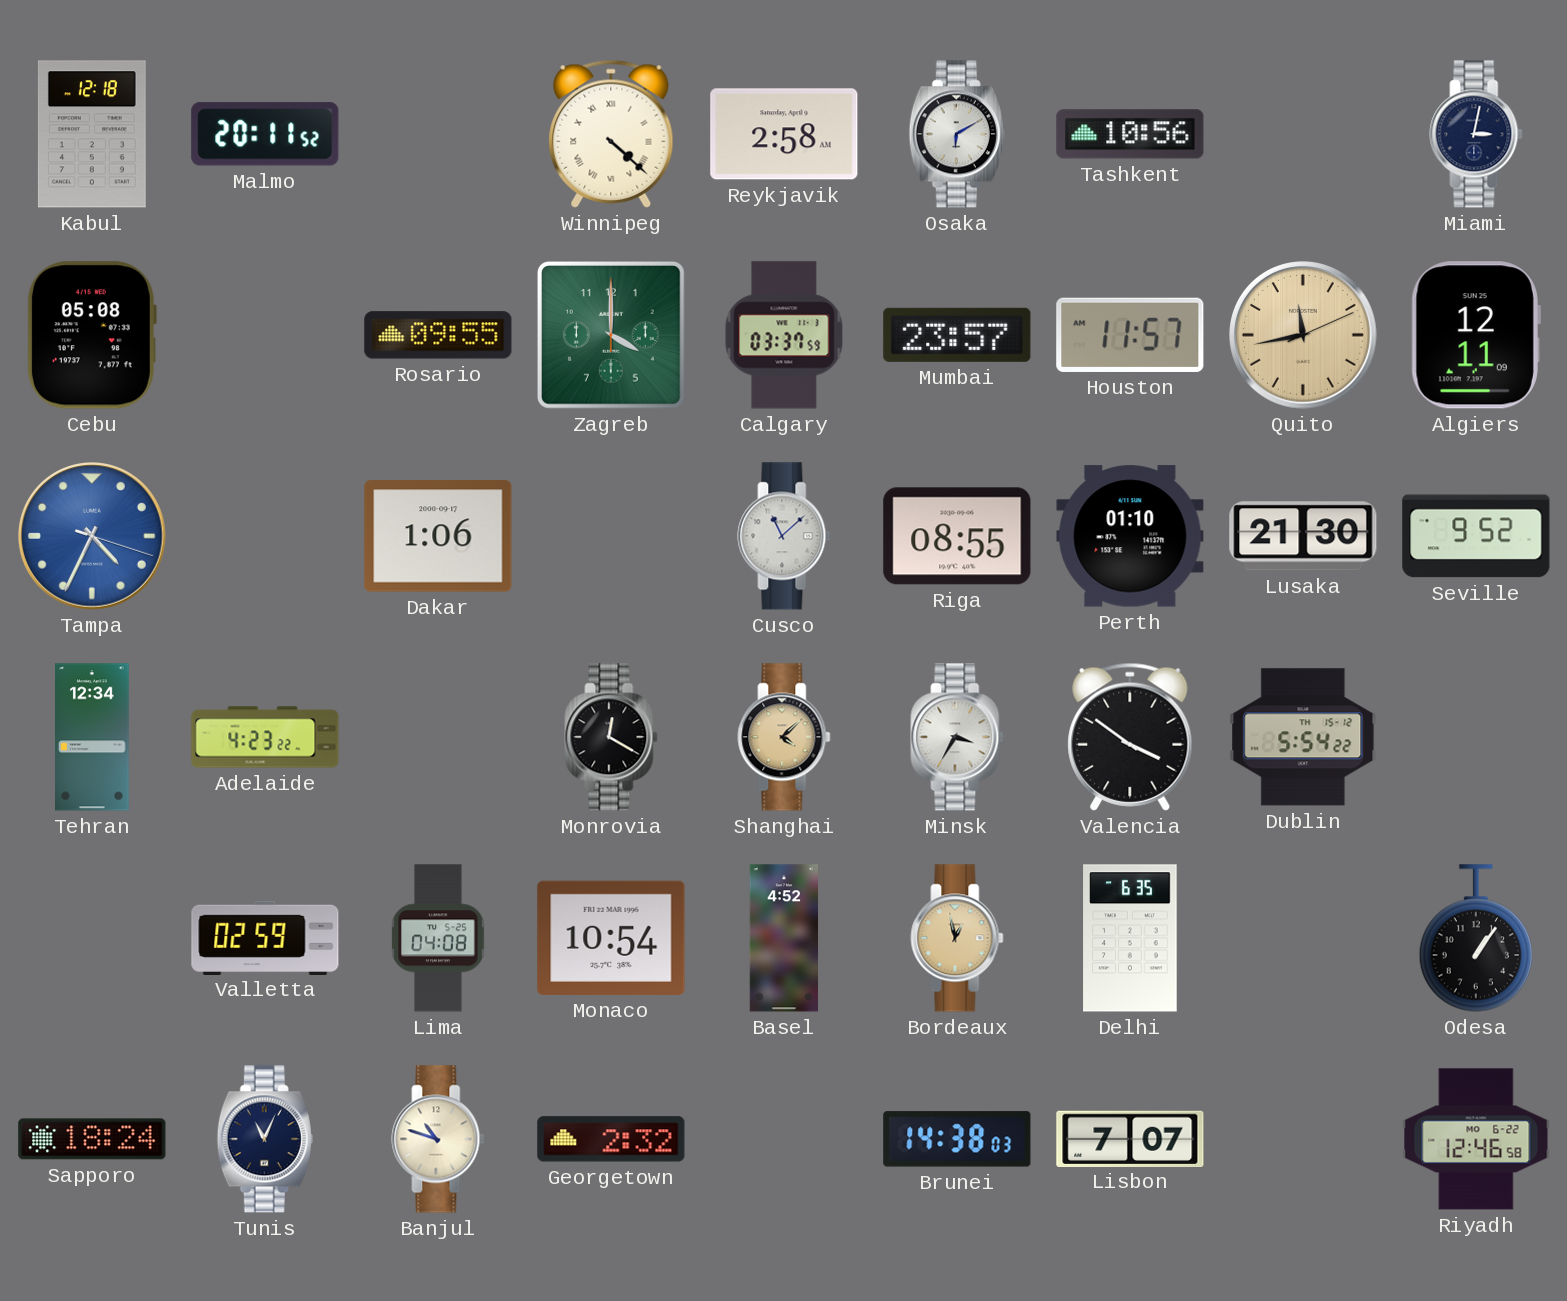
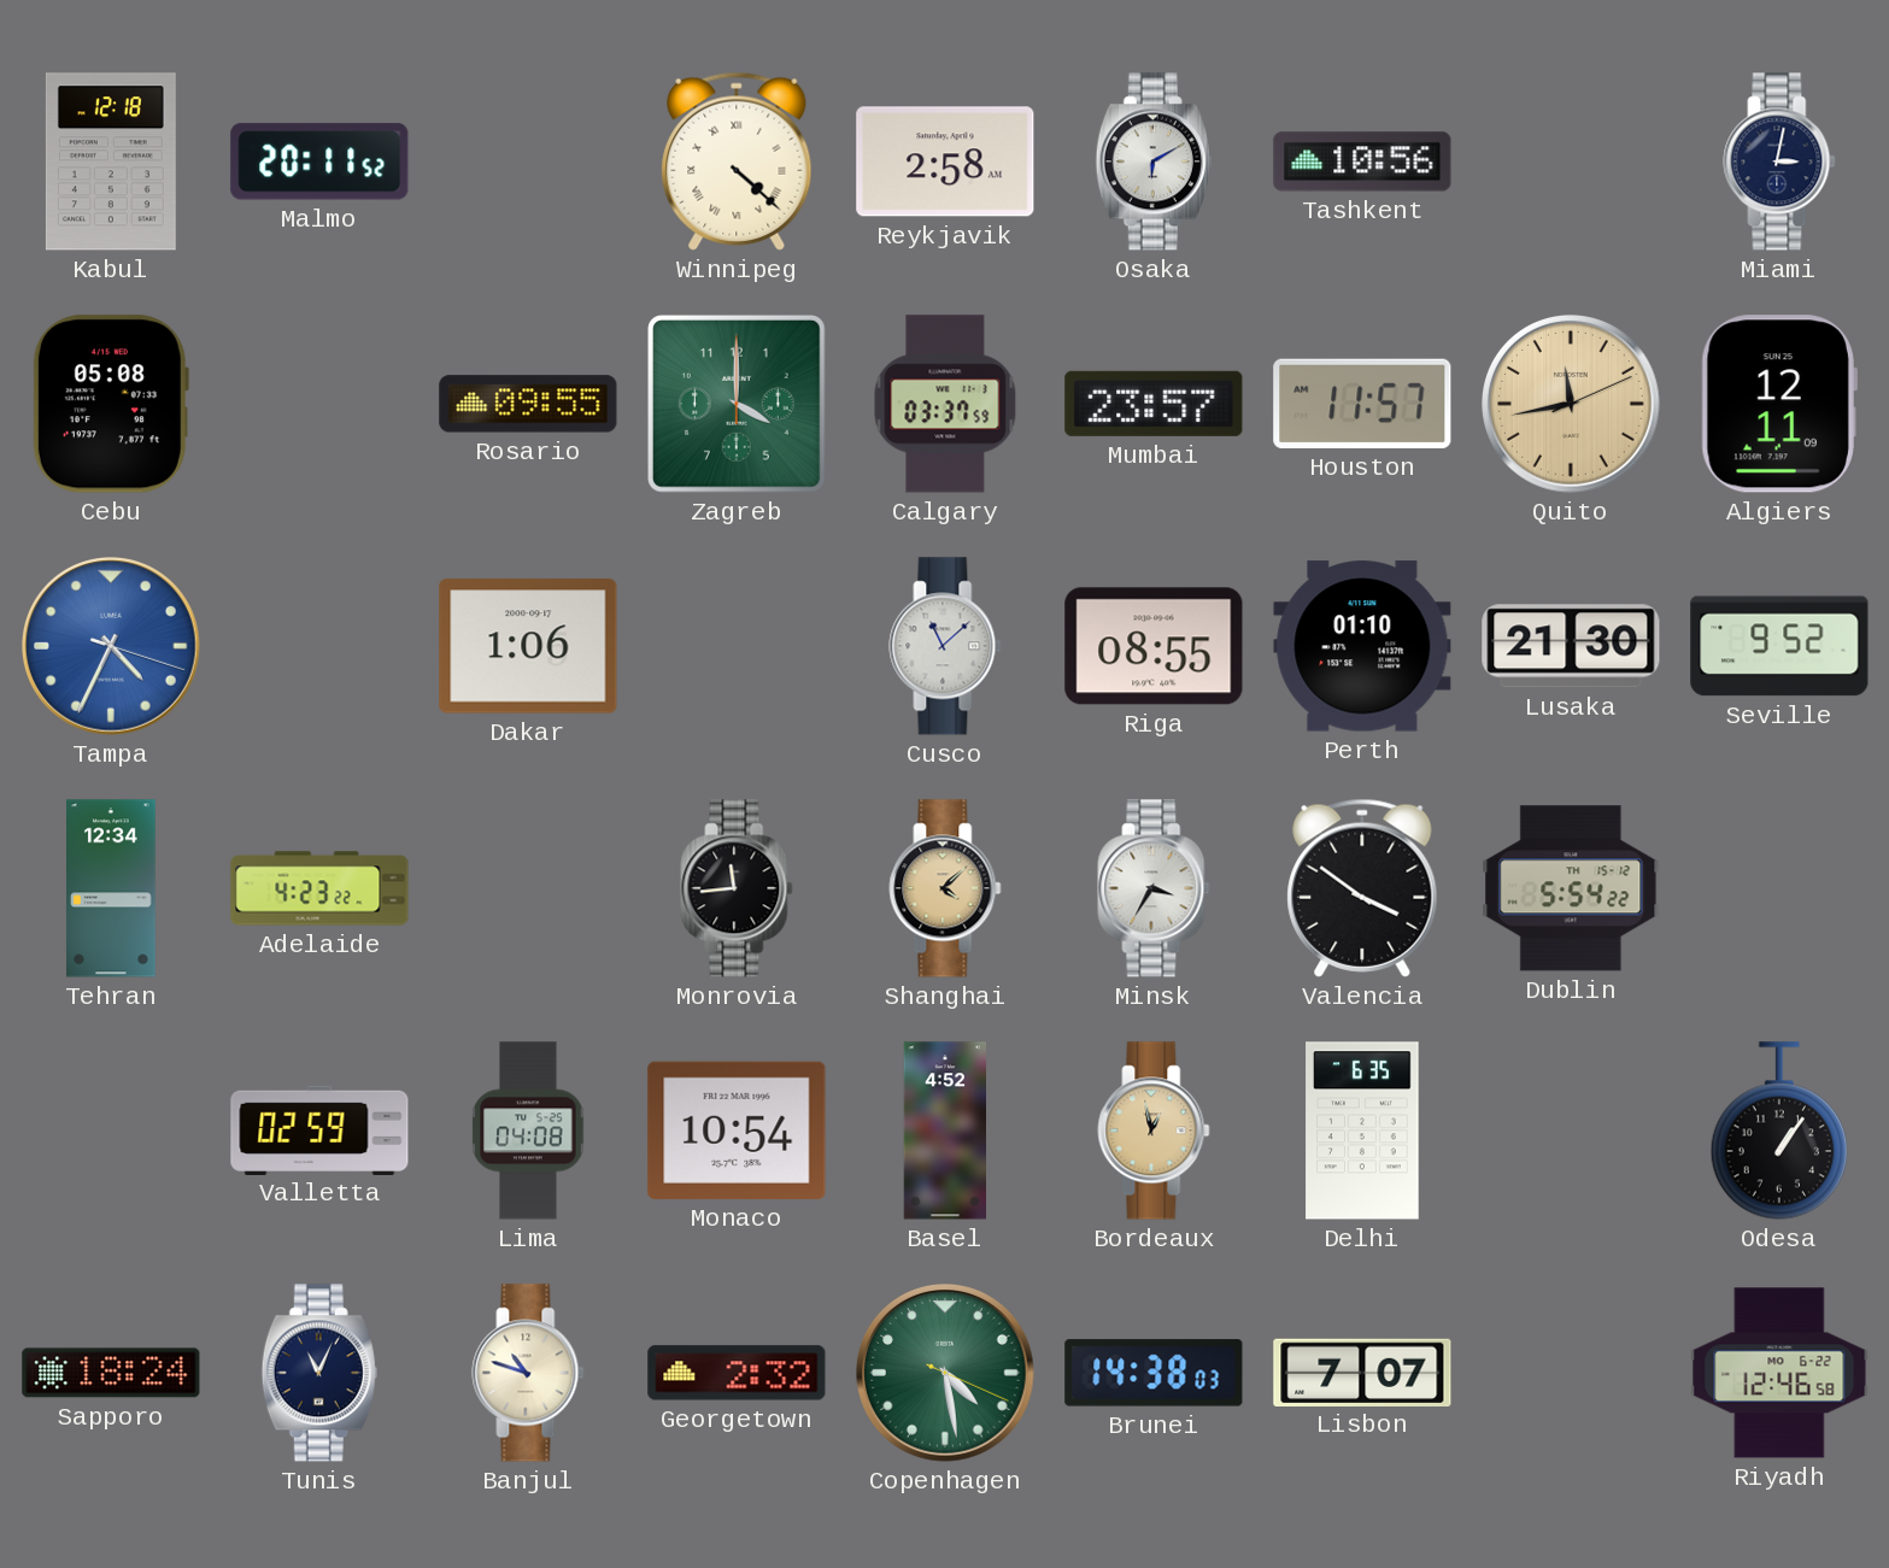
Monrovia: 12:20 -> 11:44
Copenhagen: none -> 4:28
